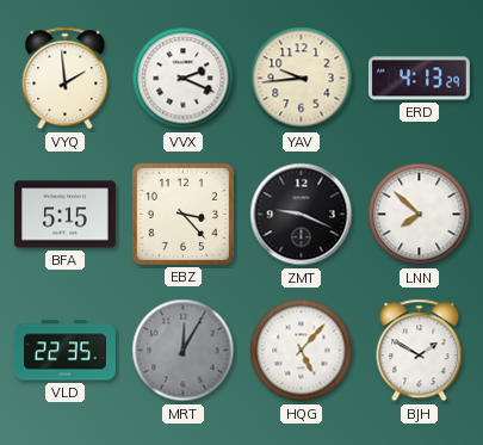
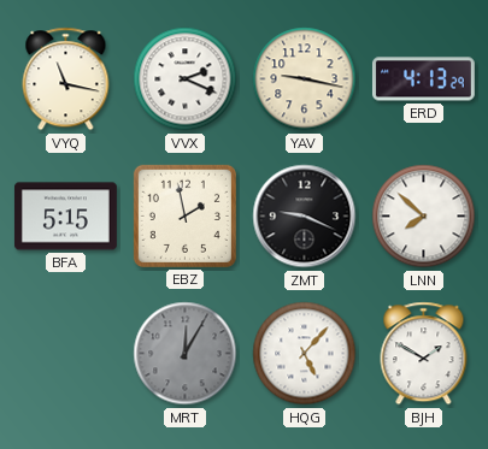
VYQ: 1:59 -> 11:17
YAV: 9:44 -> 9:17
EBZ: 3:23 -> 1:58
VLD: 22:35 -> none
